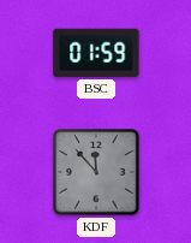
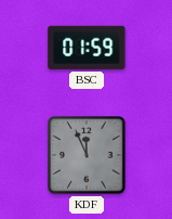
KDF: 11:53 -> 11:56
